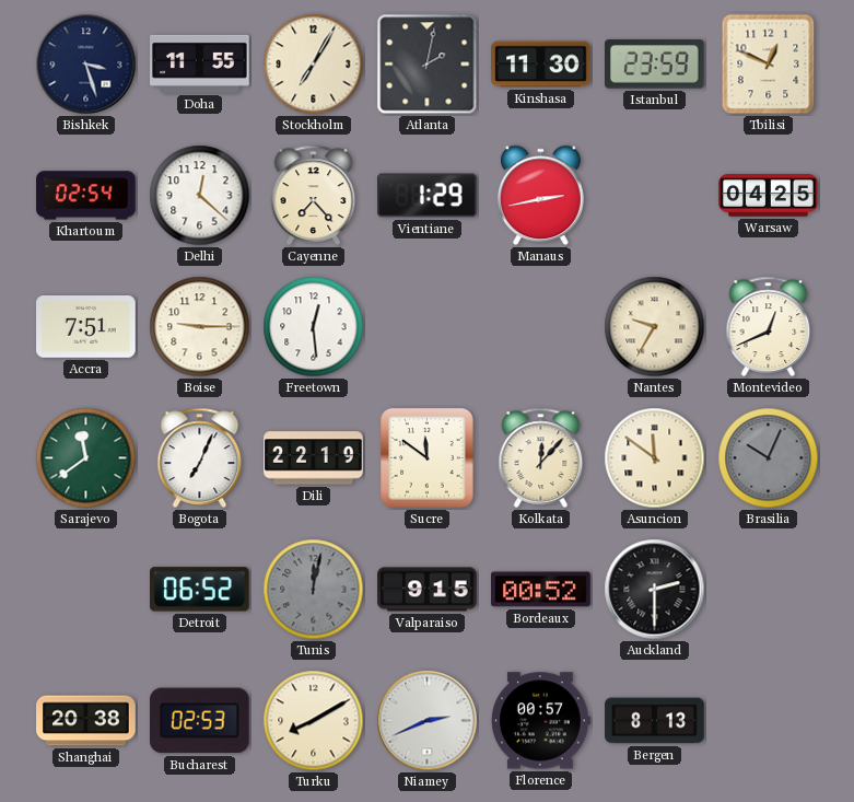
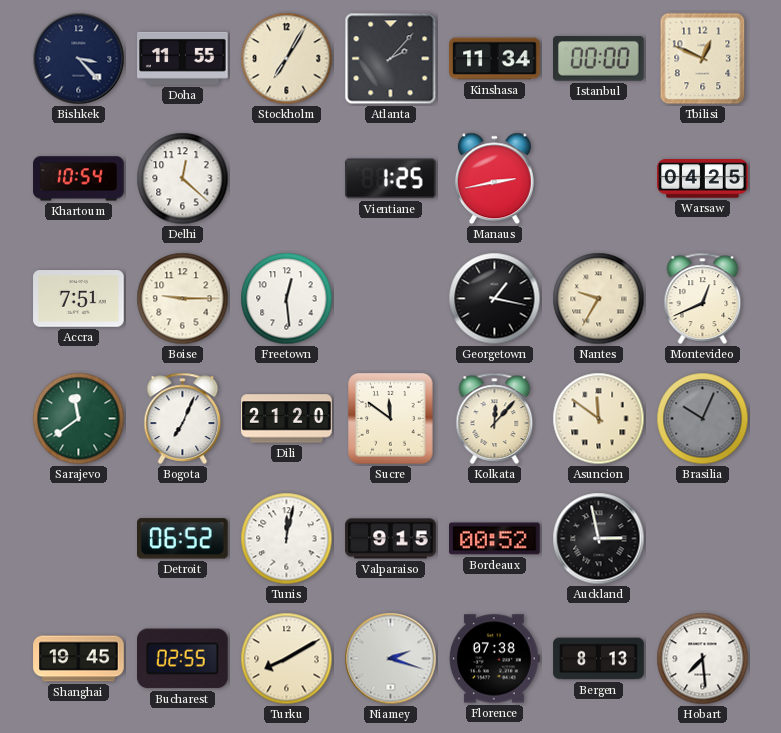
Bishkek: 3:27 -> 3:23
Atlanta: 2:02 -> 2:07
Kinshasa: 11:30 -> 11:34
Istanbul: 23:59 -> 00:00
Khartoum: 02:54 -> 10:54
Cayenne: 7:23 -> none
Vientiane: 1:29 -> 1:25
Georgetown: none -> 1:17
Dili: 22:19 -> 21:20
Tunis dial: grey -> white
Auckland: 2:30 -> 2:58
Shanghai: 20:38 -> 19:45
Bucharest: 02:53 -> 02:55
Niamey: 2:41 -> 2:18
Florence: 00:57 -> 07:38
Hobart: none -> 7:29
